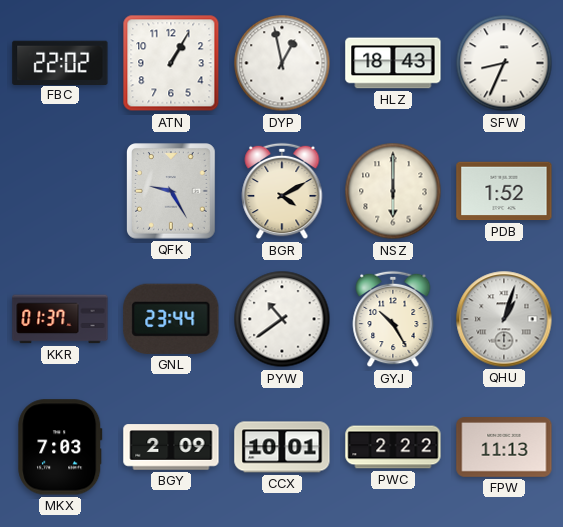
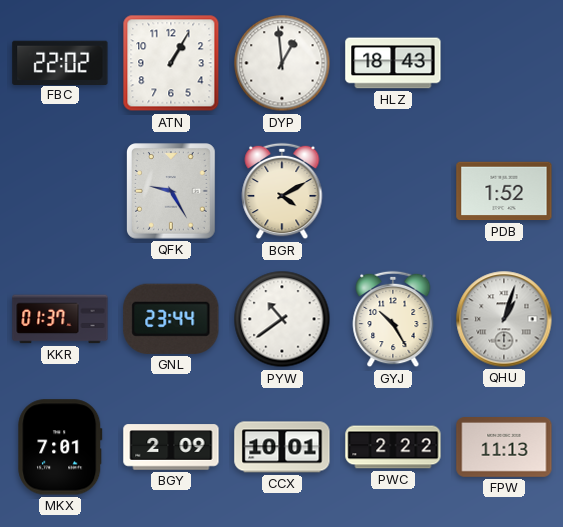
DYP: 12:58 -> 12:59
SFW: 8:34 -> none
NSZ: 6:00 -> none
MKX: 7:03 -> 7:01
